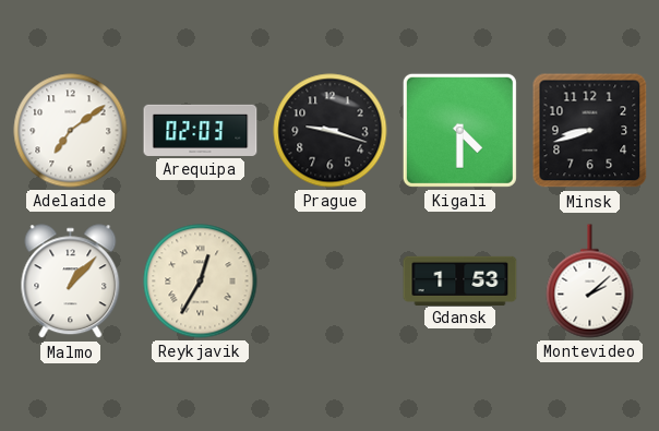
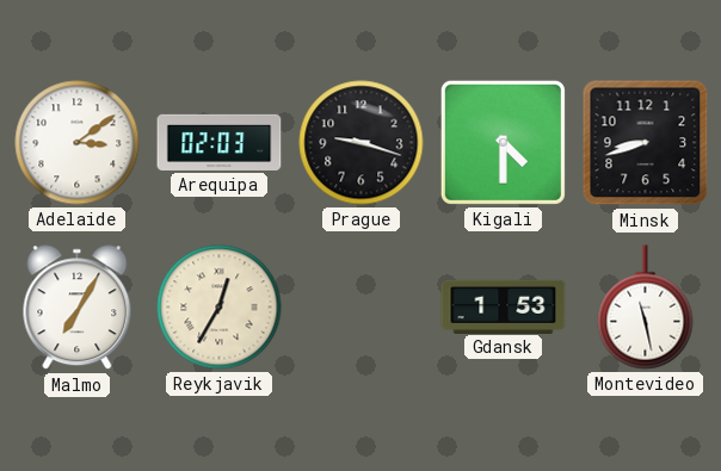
Adelaide: 7:09 -> 3:09
Malmo: 1:07 -> 7:05
Montevideo: 2:08 -> 11:28
